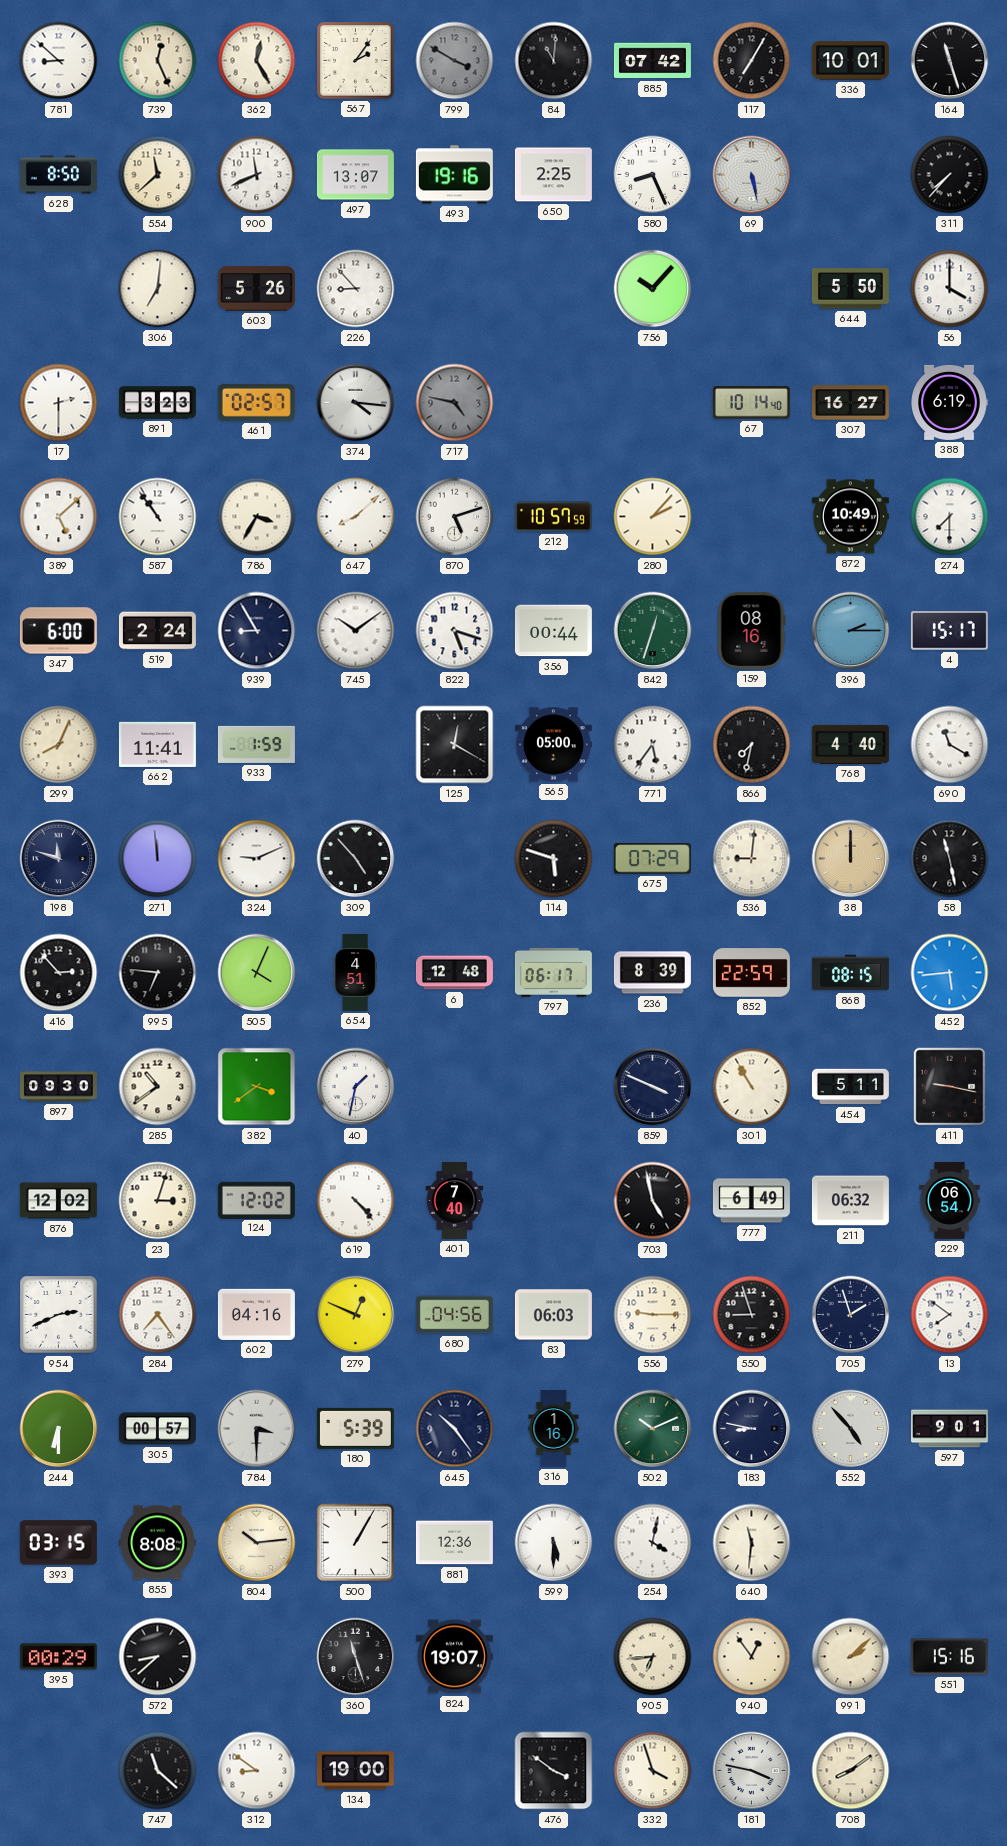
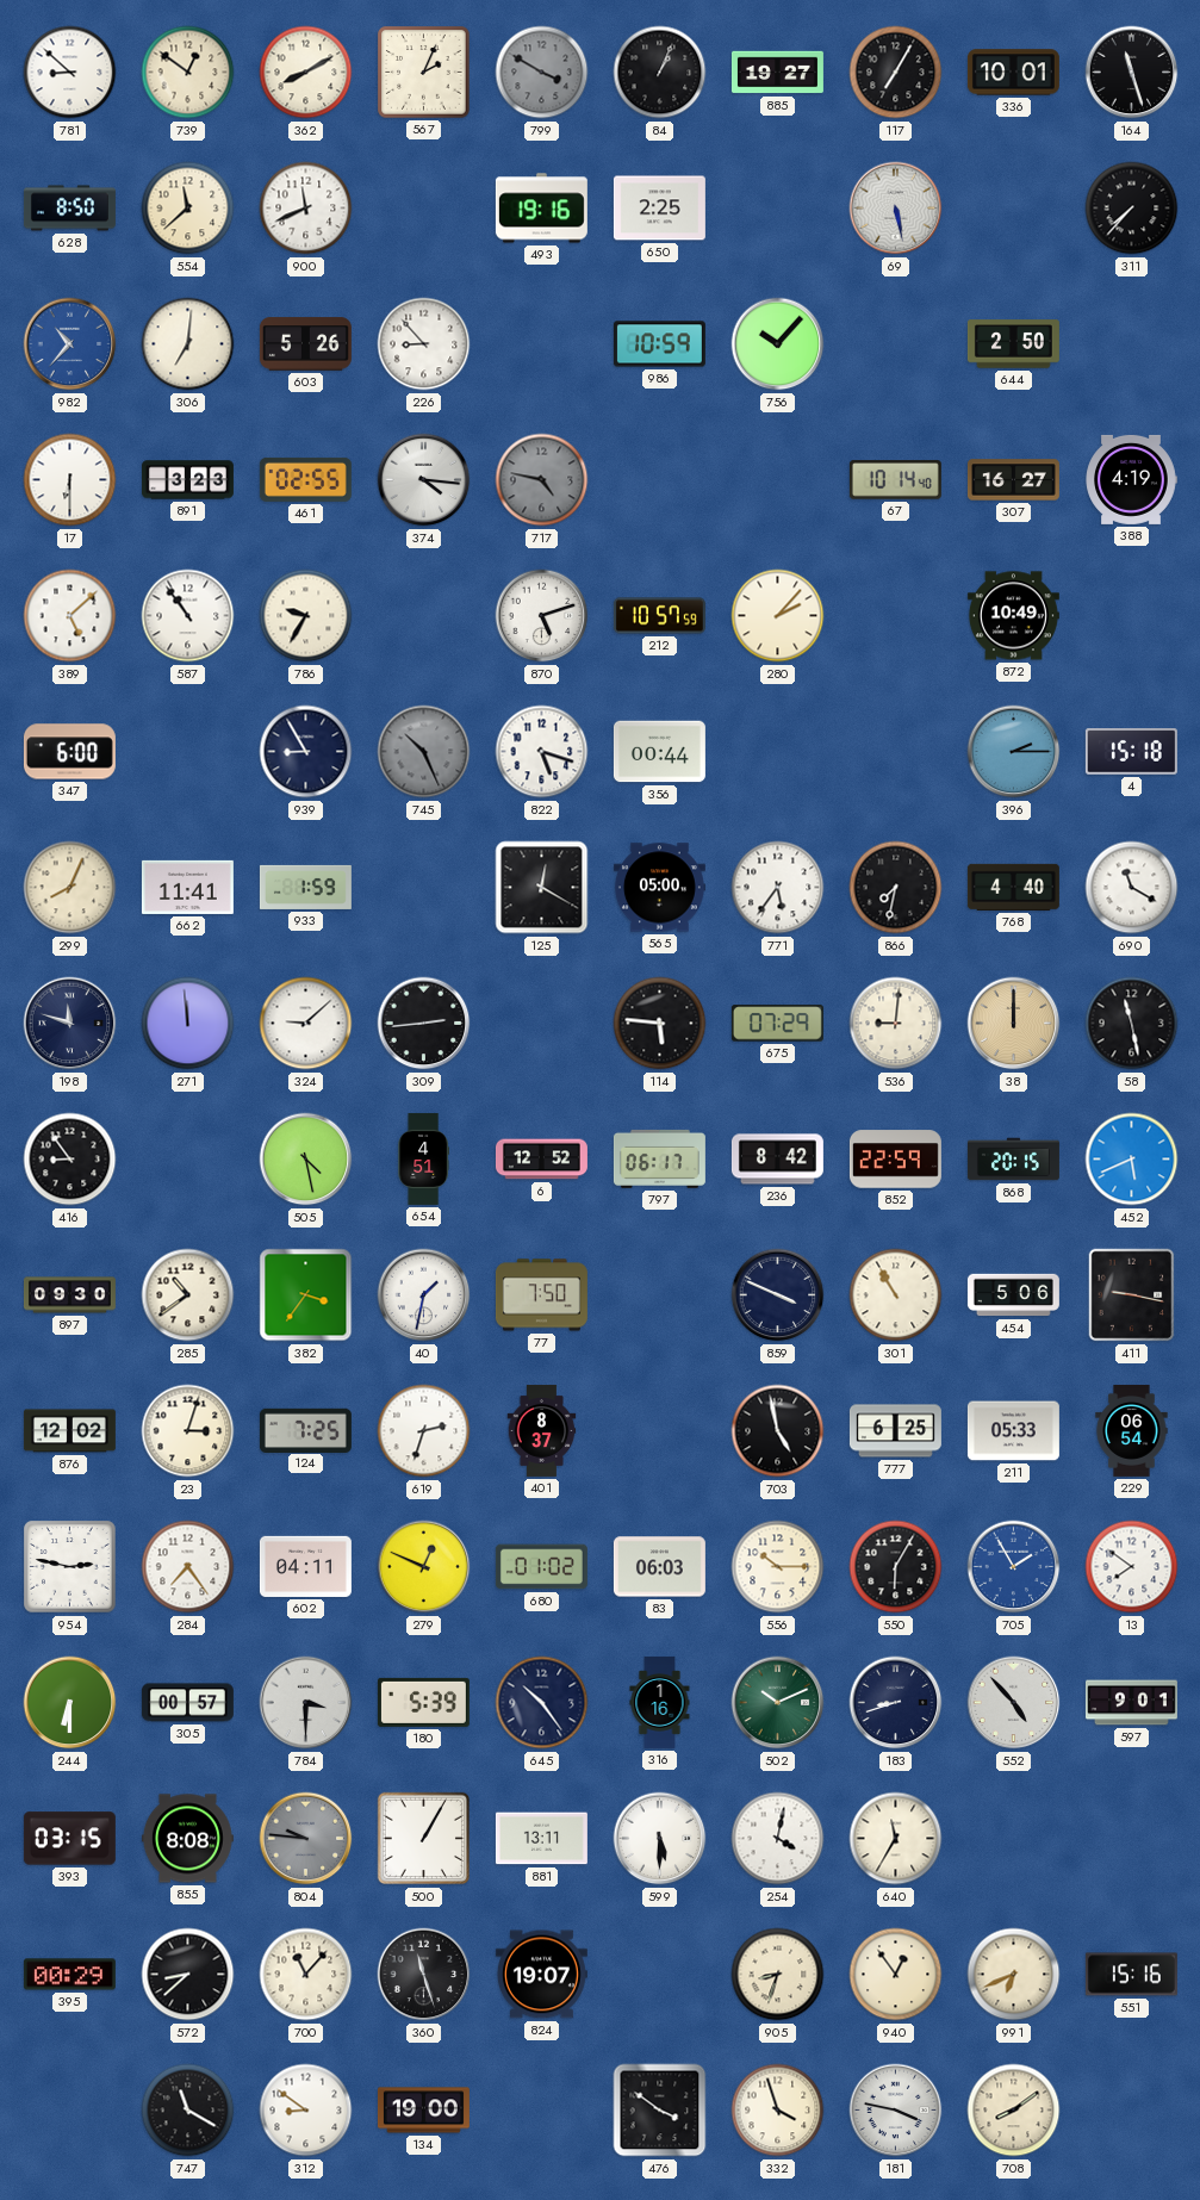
739: 12:26 -> 12:51
362: 12:25 -> 8:10
567: 2:06 -> 2:04
84: 11:01 -> 1:04
885: 07:42 -> 19:27
497: 13:07 -> none
580: 8:26 -> none
982: none -> 10:37
986: none -> 10:59
644: 5:50 -> 2:50
56: 4:00 -> none
17: 2:30 -> 6:30
461: 02:57 -> 02:55
388: 6:19 -> 4:19
786: 3:35 -> 9:35
647: 8:08 -> none
274: 7:30 -> none
519: 2:24 -> none
745: 10:09 -> 10:26
745 dial: white -> grey
842: 12:33 -> none
159: 08:16 -> none
4: 15:17 -> 15:18
324: 9:11 -> 9:08
309: 4:53 -> 2:44
114: 5:48 -> 5:46
416: 2:53 -> 8:54
995: 6:46 -> none
505: 4:04 -> 4:28
6: 12:48 -> 12:52
236: 8:39 -> 8:42
868: 08:15 -> 20:15
452: 5:44 -> 5:41
382: 3:39 -> 3:36
77: none -> 7:50
454: 5:11 -> 5:06
124: 12:02 -> 7:25
619: 4:23 -> 2:33
401: 7:40 -> 8:37
777: 6:49 -> 6:25
211: 06:32 -> 05:33
954: 2:41 -> 2:47
602: 04:16 -> 04:11
680: 04:56 -> 01:02
556: 9:15 -> 10:15
550: 8:57 -> 6:05
705: 1:57 -> 1:55
705 dial: navy -> blue
183: 8:47 -> 8:42
804: 10:14 -> 9:46
804 dial: cream -> grey
881: 12:36 -> 13:11
640: 11:31 -> 11:35
700: none -> 11:07
905: 6:44 -> 8:33
991: 2:08 -> 6:41
747: 11:22 -> 11:20
